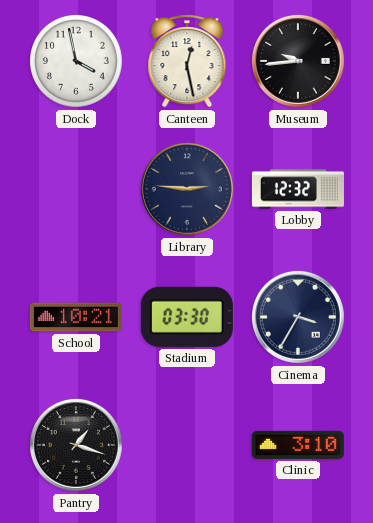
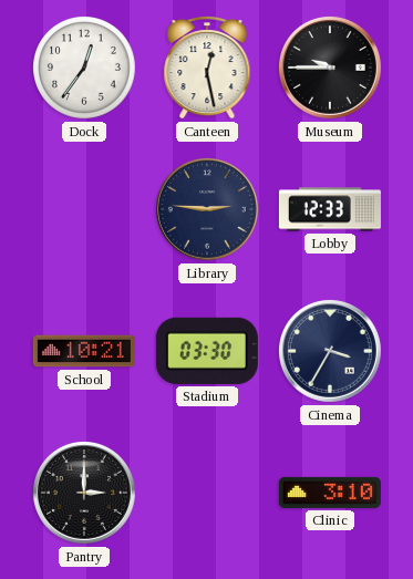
Dock: 3:58 -> 12:36
Museum: 9:44 -> 9:45
Lobby: 12:32 -> 12:33
Pantry: 1:18 -> 3:00
